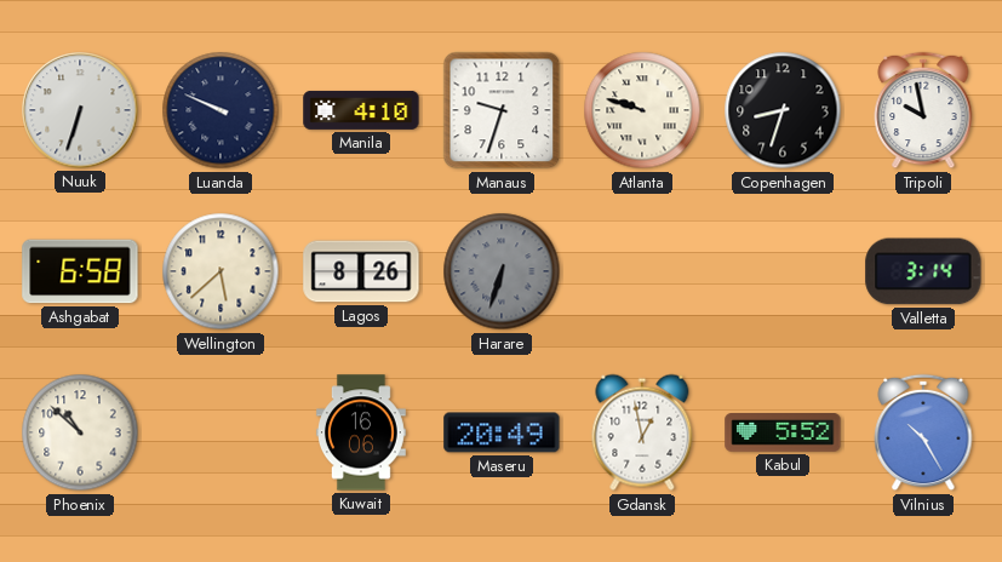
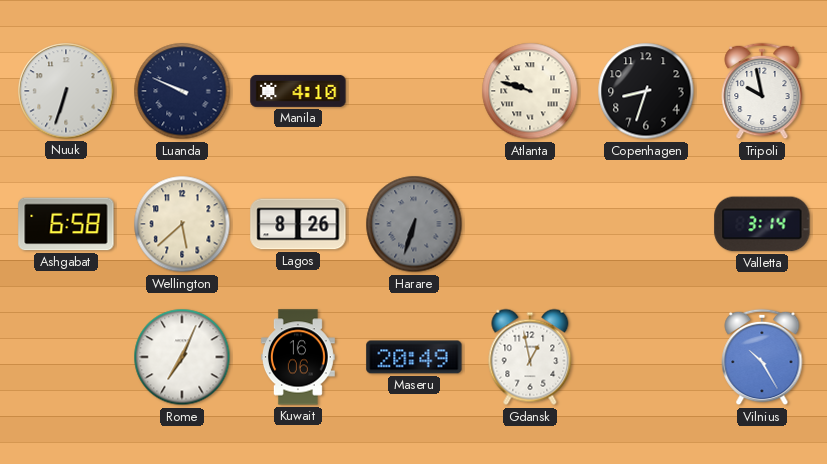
Manaus: 9:33 -> none
Phoenix: 10:52 -> none
Rome: none -> 7:04
Kabul: 5:52 -> none
